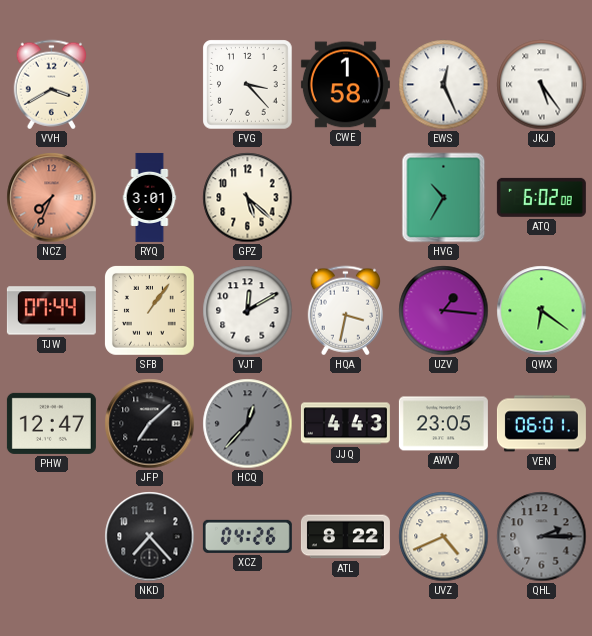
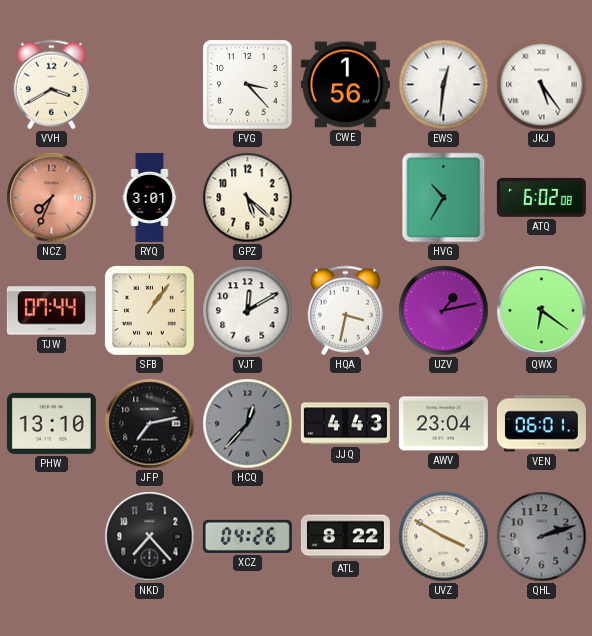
CWE: 1:58 -> 1:56
EWS: 12:26 -> 12:31
UZV: 1:16 -> 1:13
PHW: 12:47 -> 13:10
JFP: 7:08 -> 7:13
AWV: 23:05 -> 23:04
UVZ: 4:41 -> 3:50
QHL: 2:15 -> 2:12
